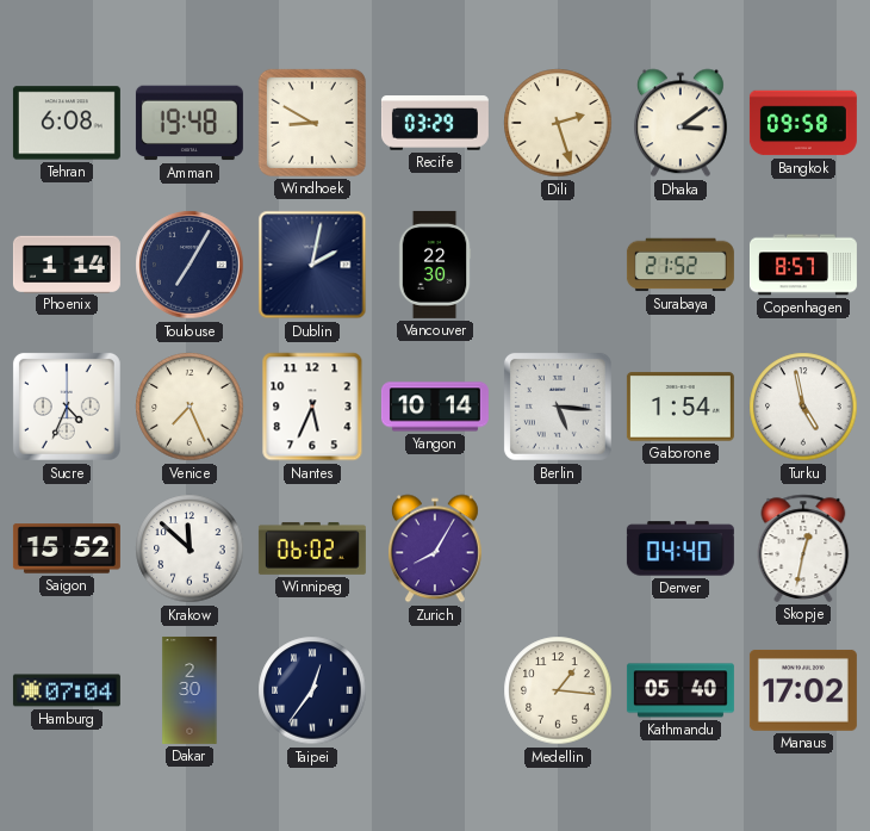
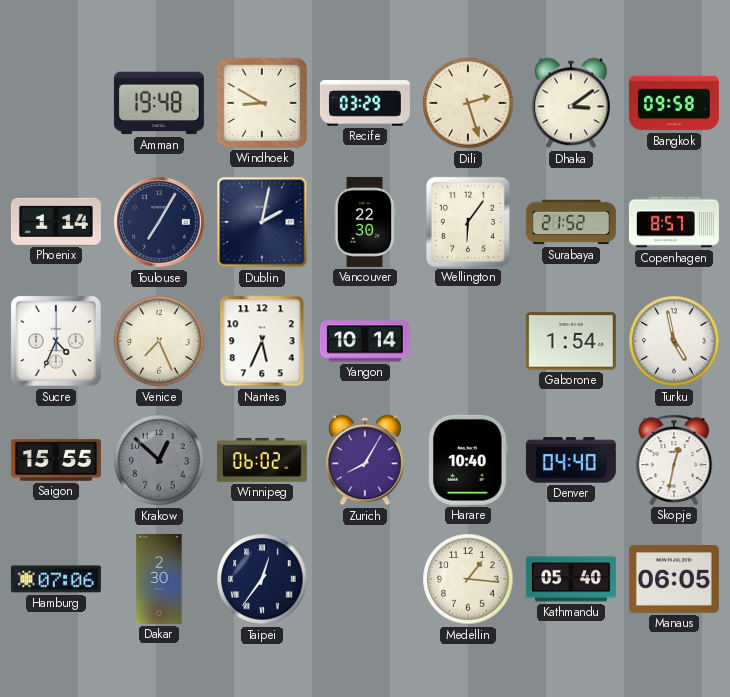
Tehran: 6:08 -> none
Wellington: none -> 6:06
Berlin: 5:16 -> none
Saigon: 15:52 -> 15:55
Krakow: 11:52 -> 12:52
Krakow dial: white -> grey
Harare: none -> 10:40
Hamburg: 07:04 -> 07:06
Manaus: 17:02 -> 06:05
